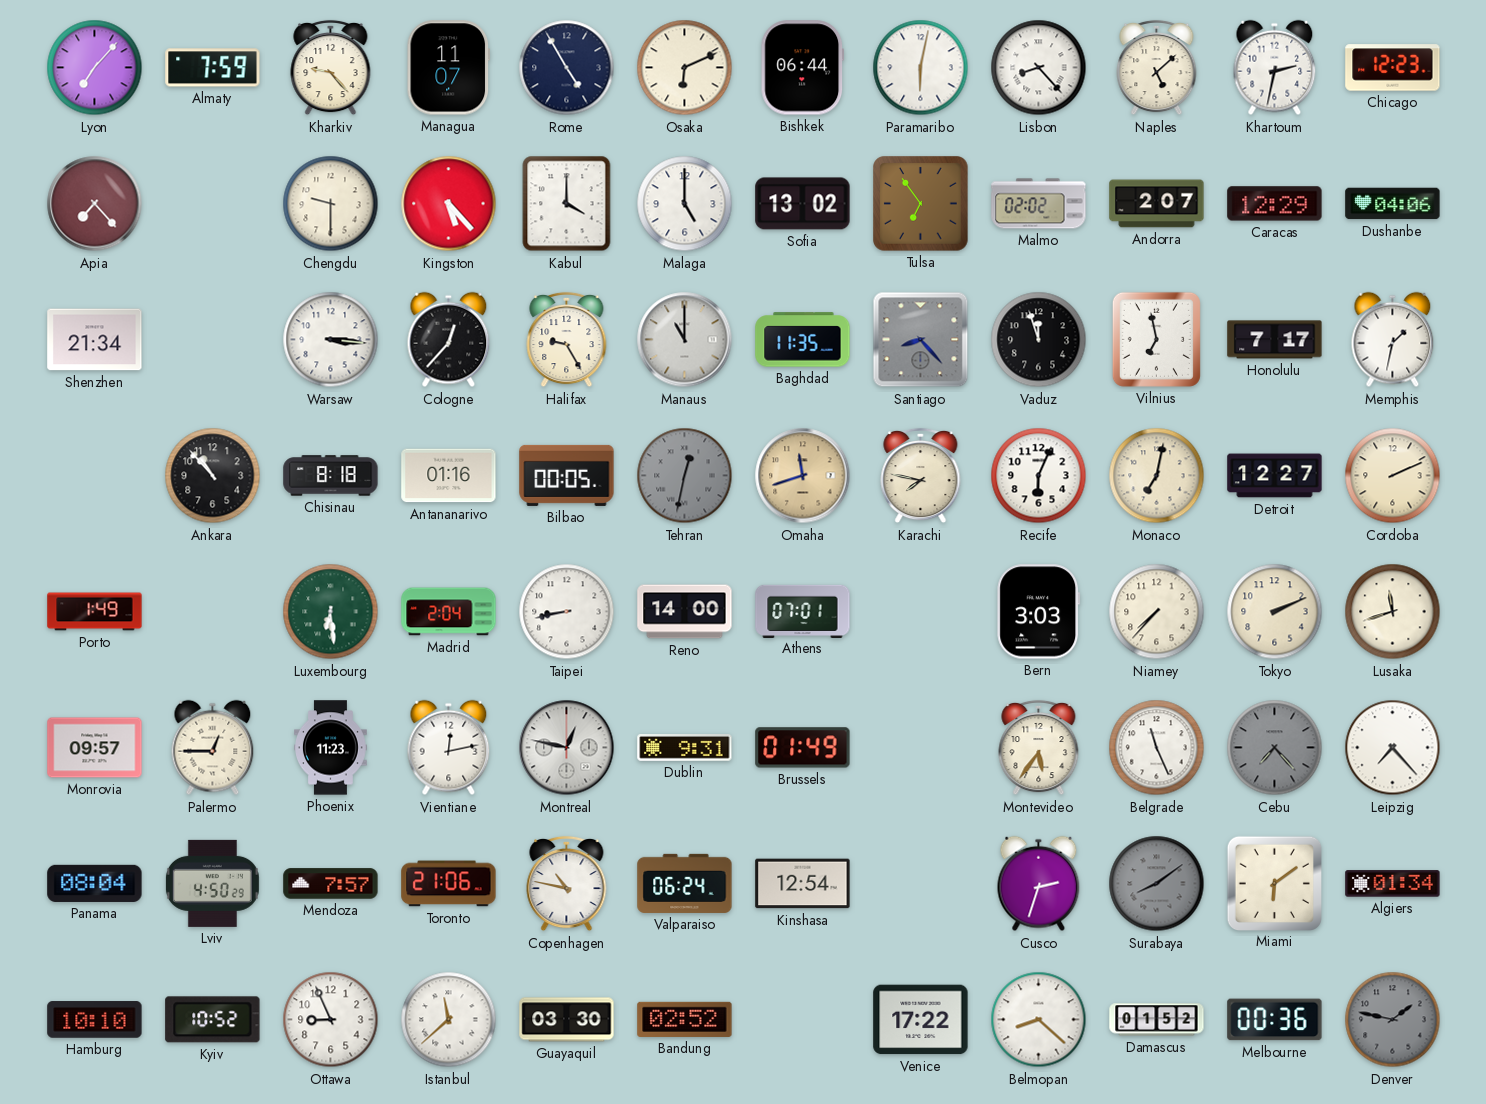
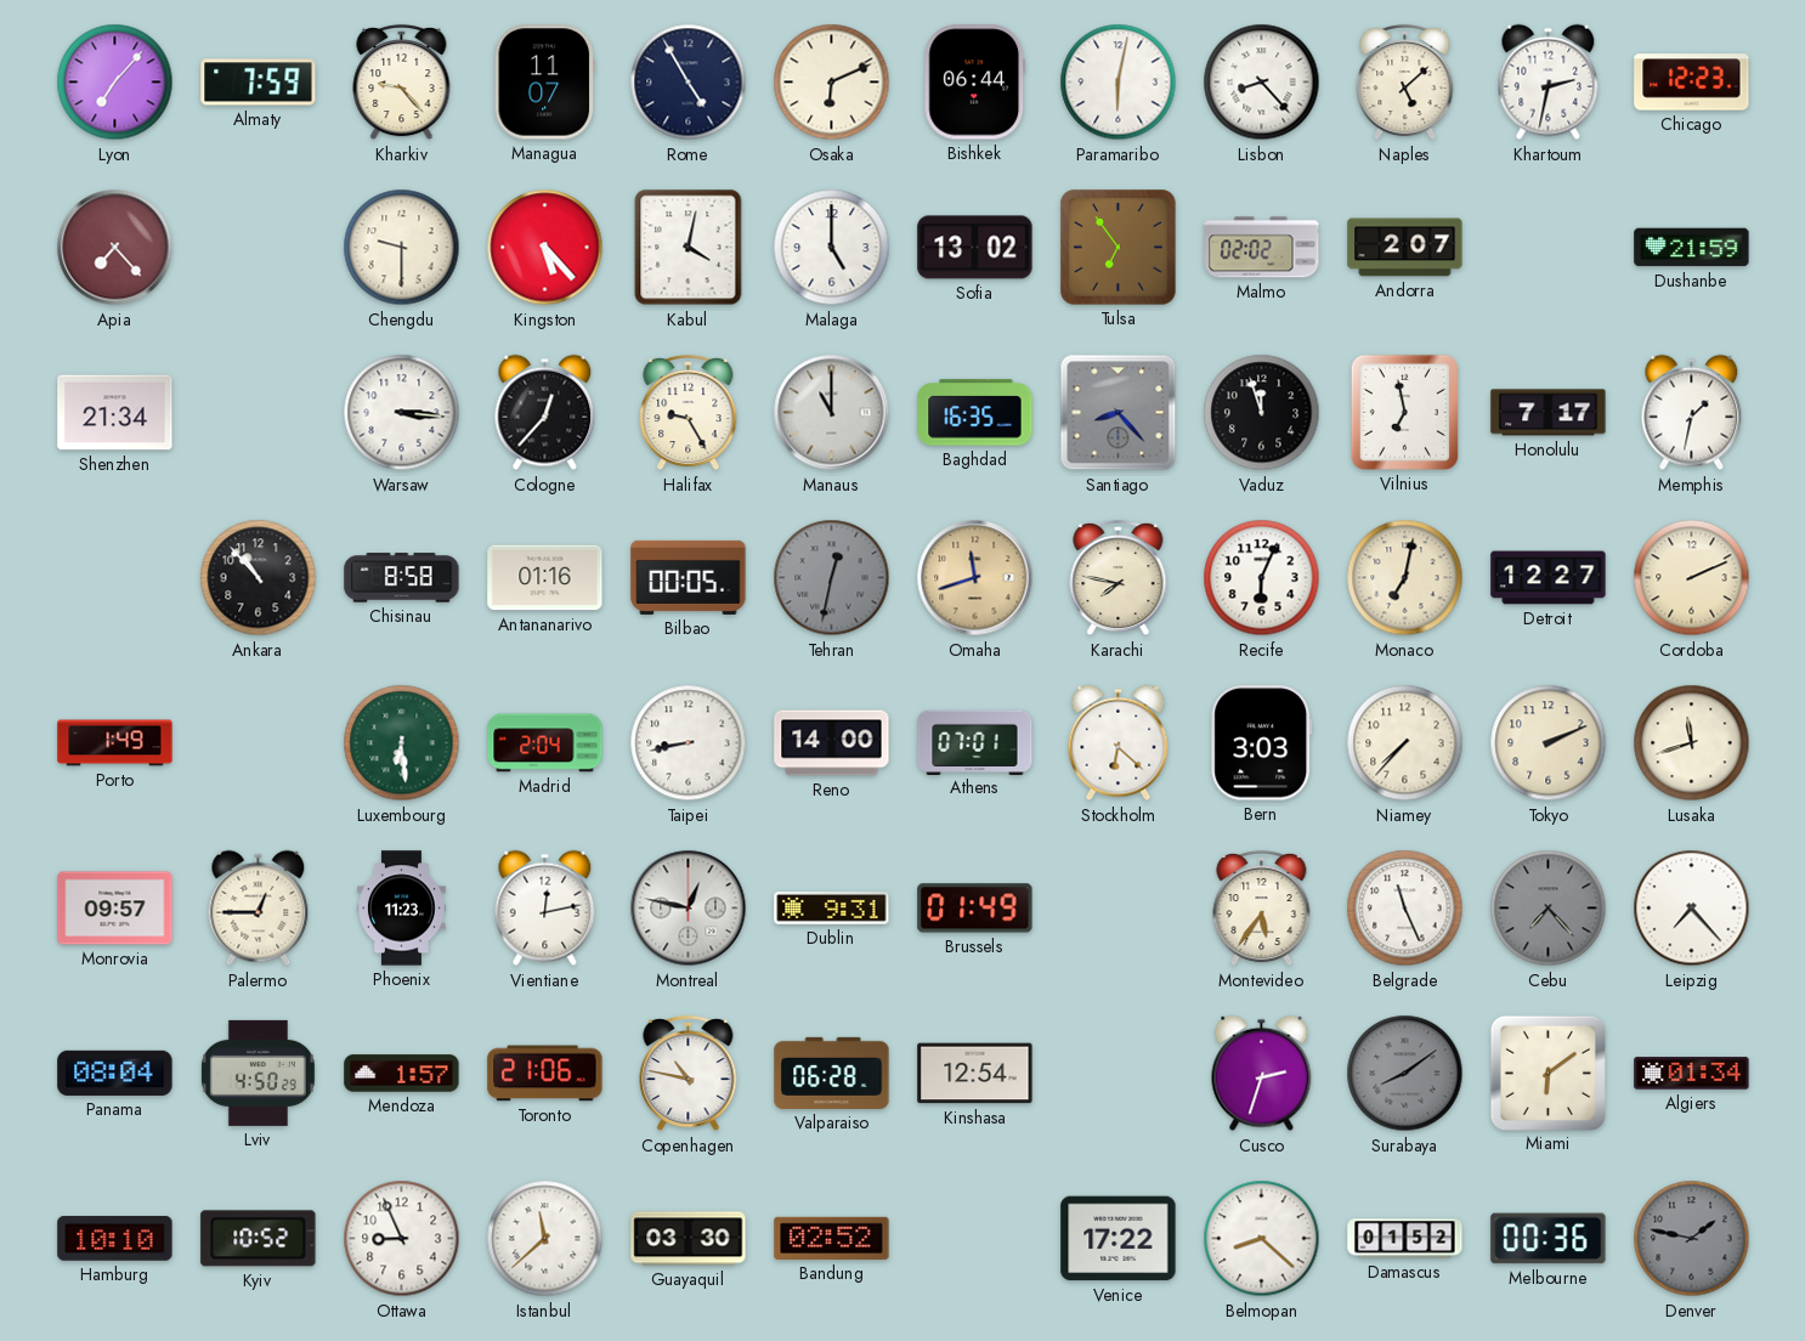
Kabul: 4:00 -> 4:02
Caracas: 12:29 -> none
Dushanbe: 04:06 -> 21:59
Baghdad: 11:35 -> 16:35
Chisinau: 8:18 -> 8:58
Stockholm: none -> 6:22
Mendoza: 7:57 -> 1:57
Valparaiso: 06:24 -> 06:28
